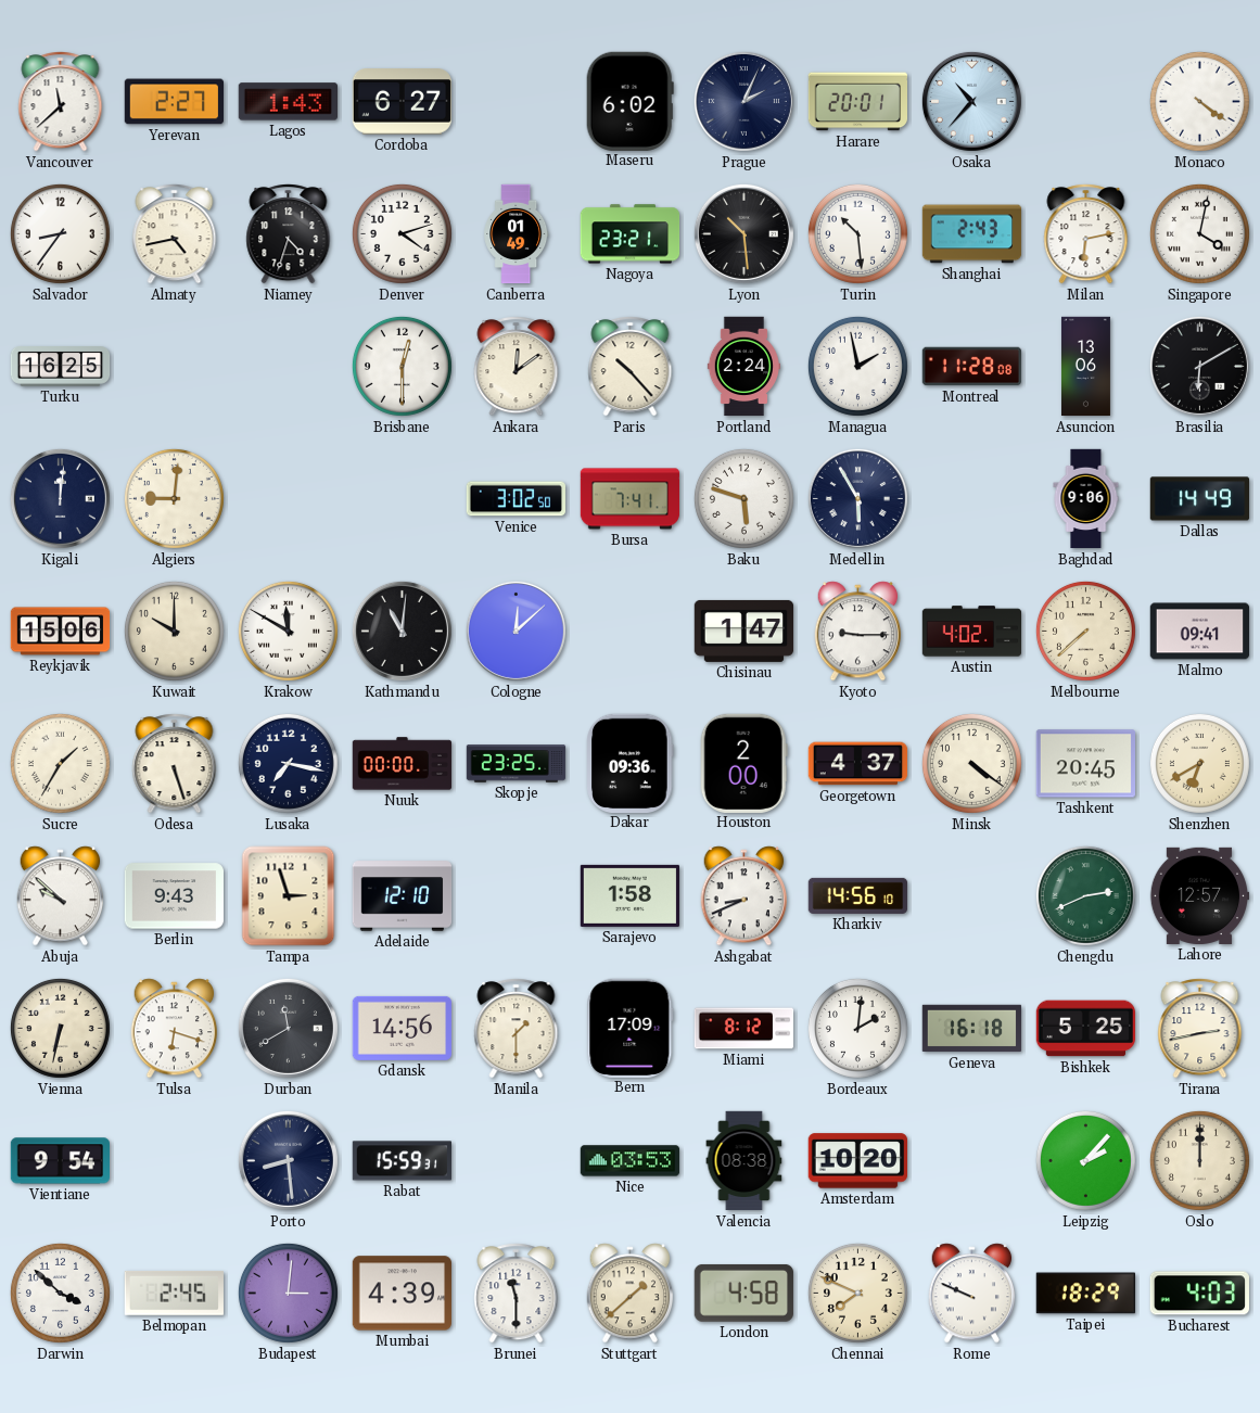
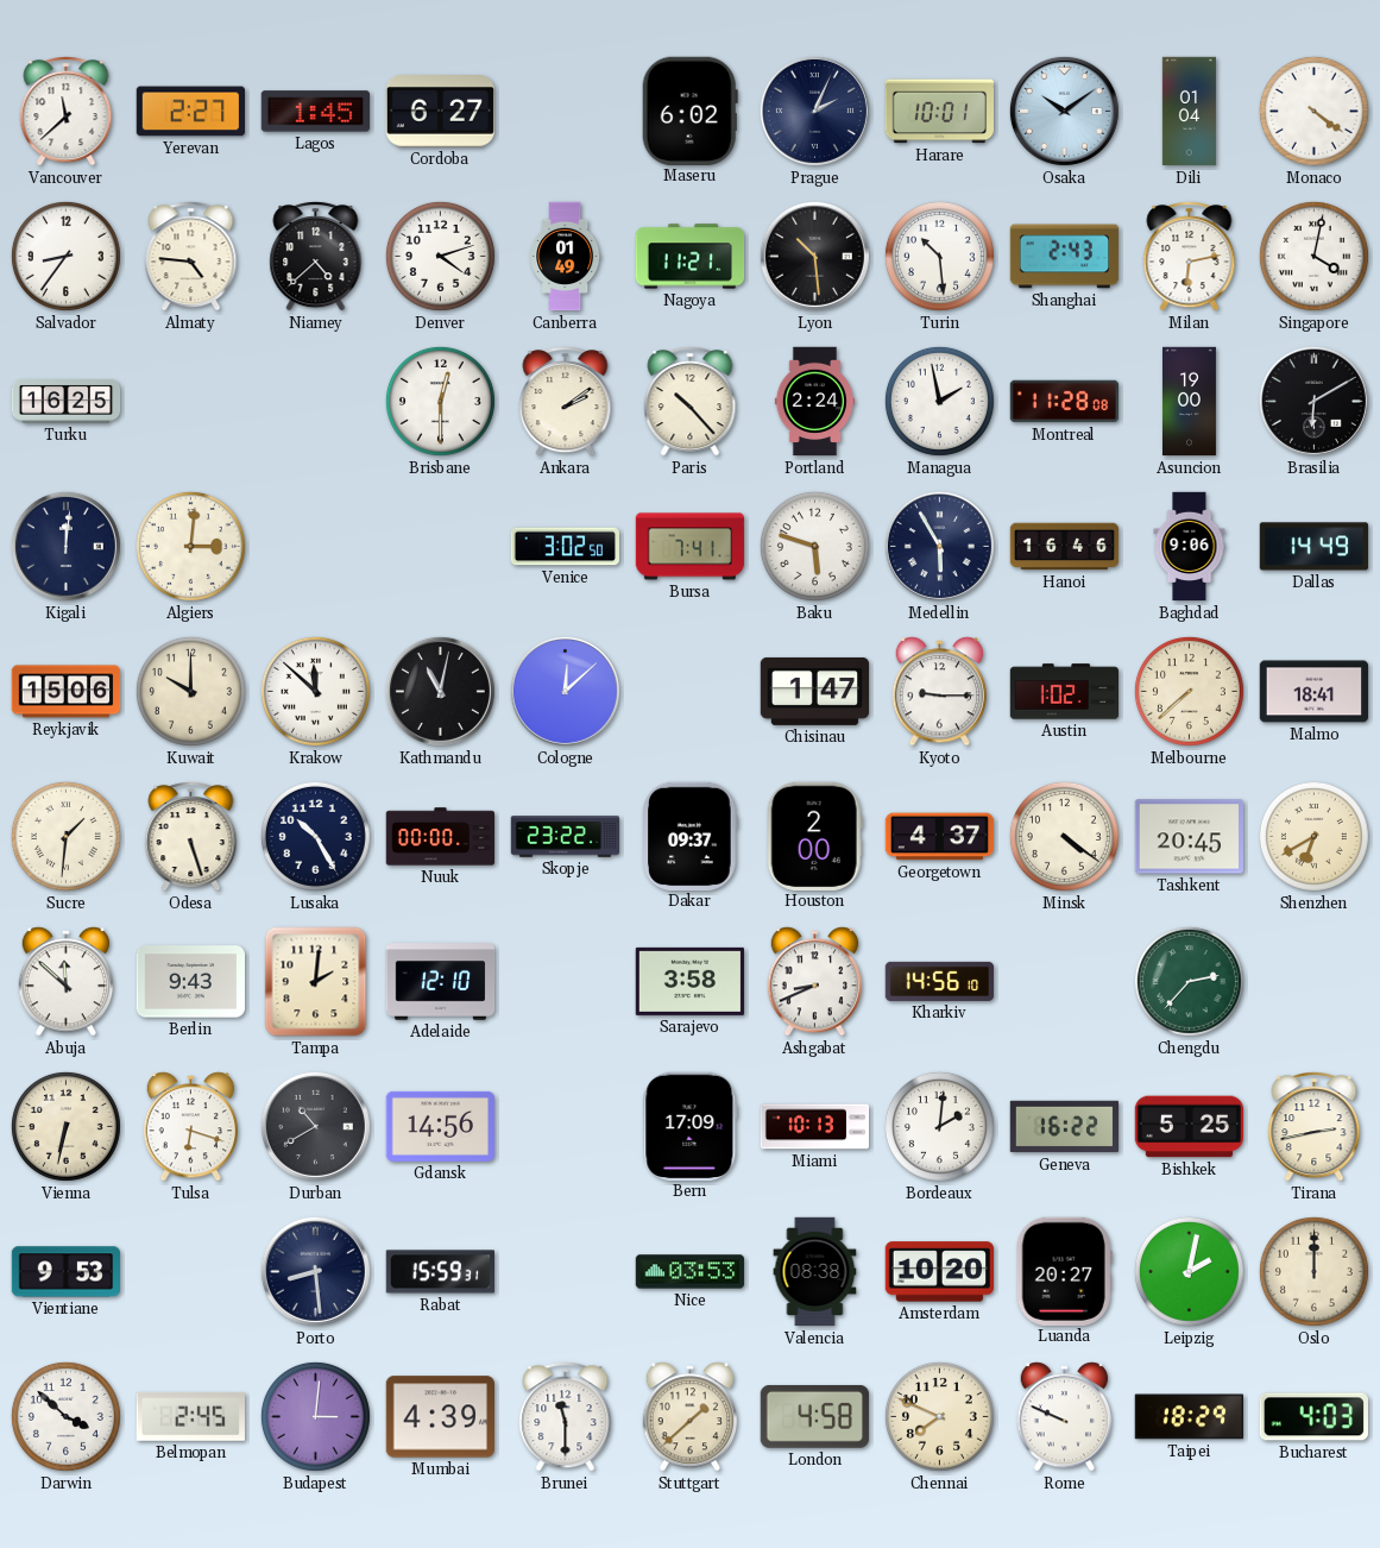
Lagos: 1:43 -> 1:45
Harare: 20:01 -> 10:01
Osaka: 10:37 -> 10:09
Dili: none -> 01:04
Almaty: 4:43 -> 4:46
Niamey: 4:33 -> 4:38
Nagoya: 23:21 -> 11:21
Ankara: 12:09 -> 2:09
Asuncion: 13:06 -> 19:00
Algiers: 9:01 -> 3:01
Hanoi: none -> 16:46
Krakow: 11:50 -> 11:52
Kathmandu: 11:01 -> 11:02
Austin: 4:02 -> 1:02
Malmo: 09:41 -> 18:41
Sucre: 1:35 -> 1:31
Lusaka: 7:17 -> 10:25
Skopje: 23:25 -> 23:22
Dakar: 09:36 -> 09:37
Abuja: 9:52 -> 11:52
Tampa: 2:57 -> 2:01
Sarajevo: 1:58 -> 3:58
Chengdu: 2:41 -> 2:37
Lahore: 12:57 -> none
Durban: 11:40 -> 10:40
Manila: 1:30 -> none
Miami: 8:12 -> 10:13
Geneva: 16:18 -> 16:22
Vientiane: 9:54 -> 9:53
Luanda: none -> 20:27
Leipzig: 2:07 -> 2:02
